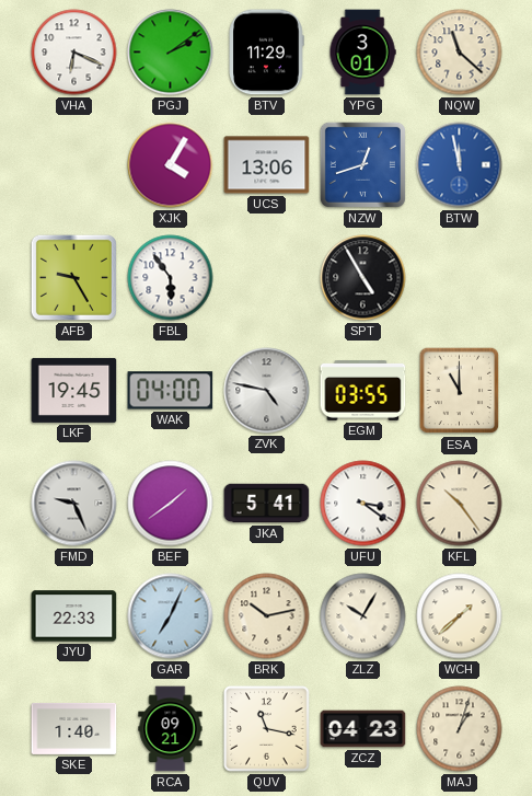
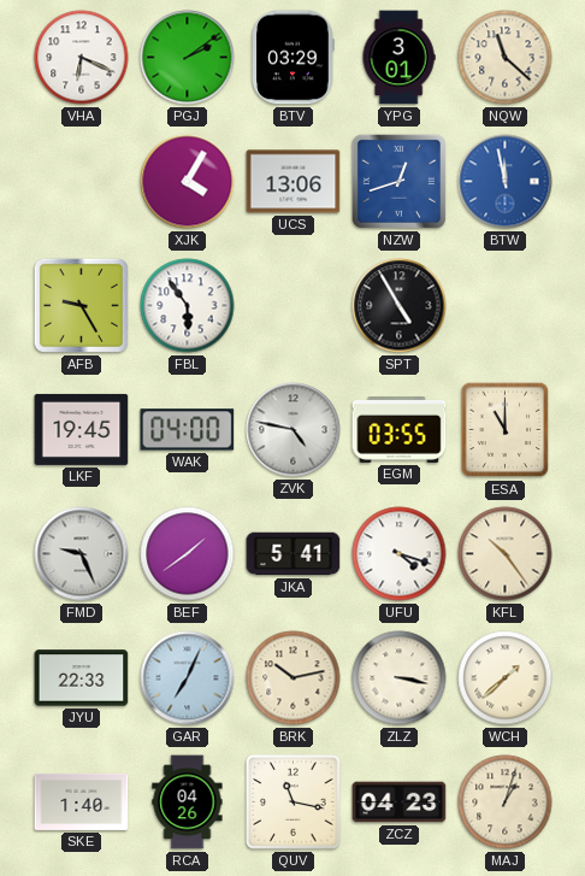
BTV: 11:29 -> 03:29
UFU: 3:21 -> 4:18
ZLZ: 10:05 -> 3:17
RCA: 09:21 -> 04:26
